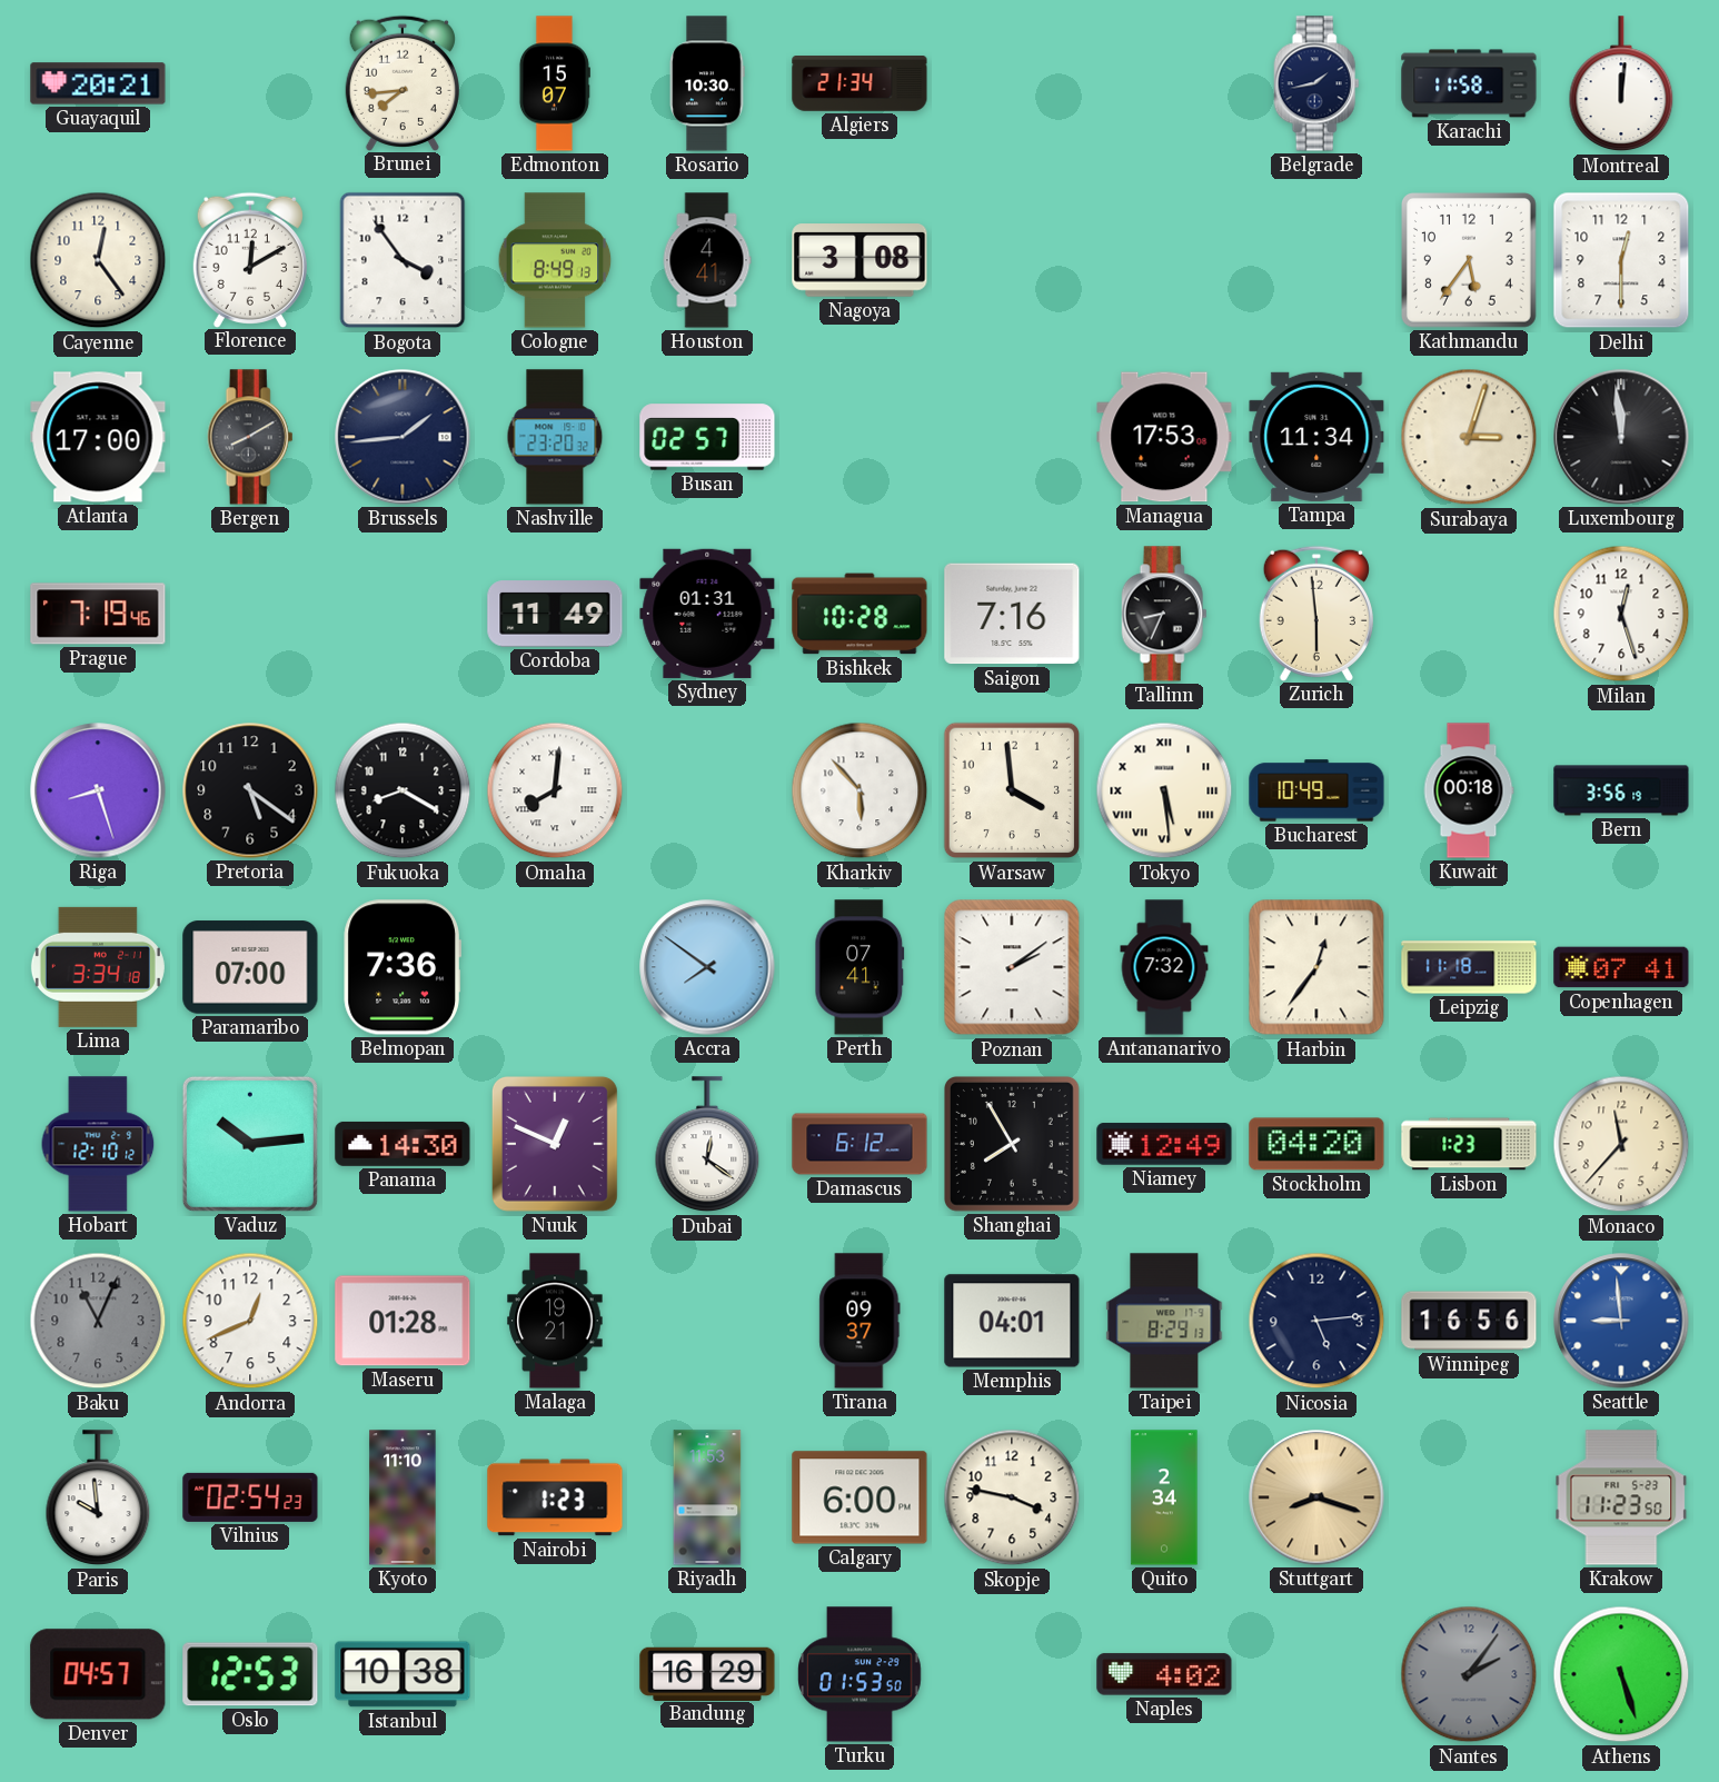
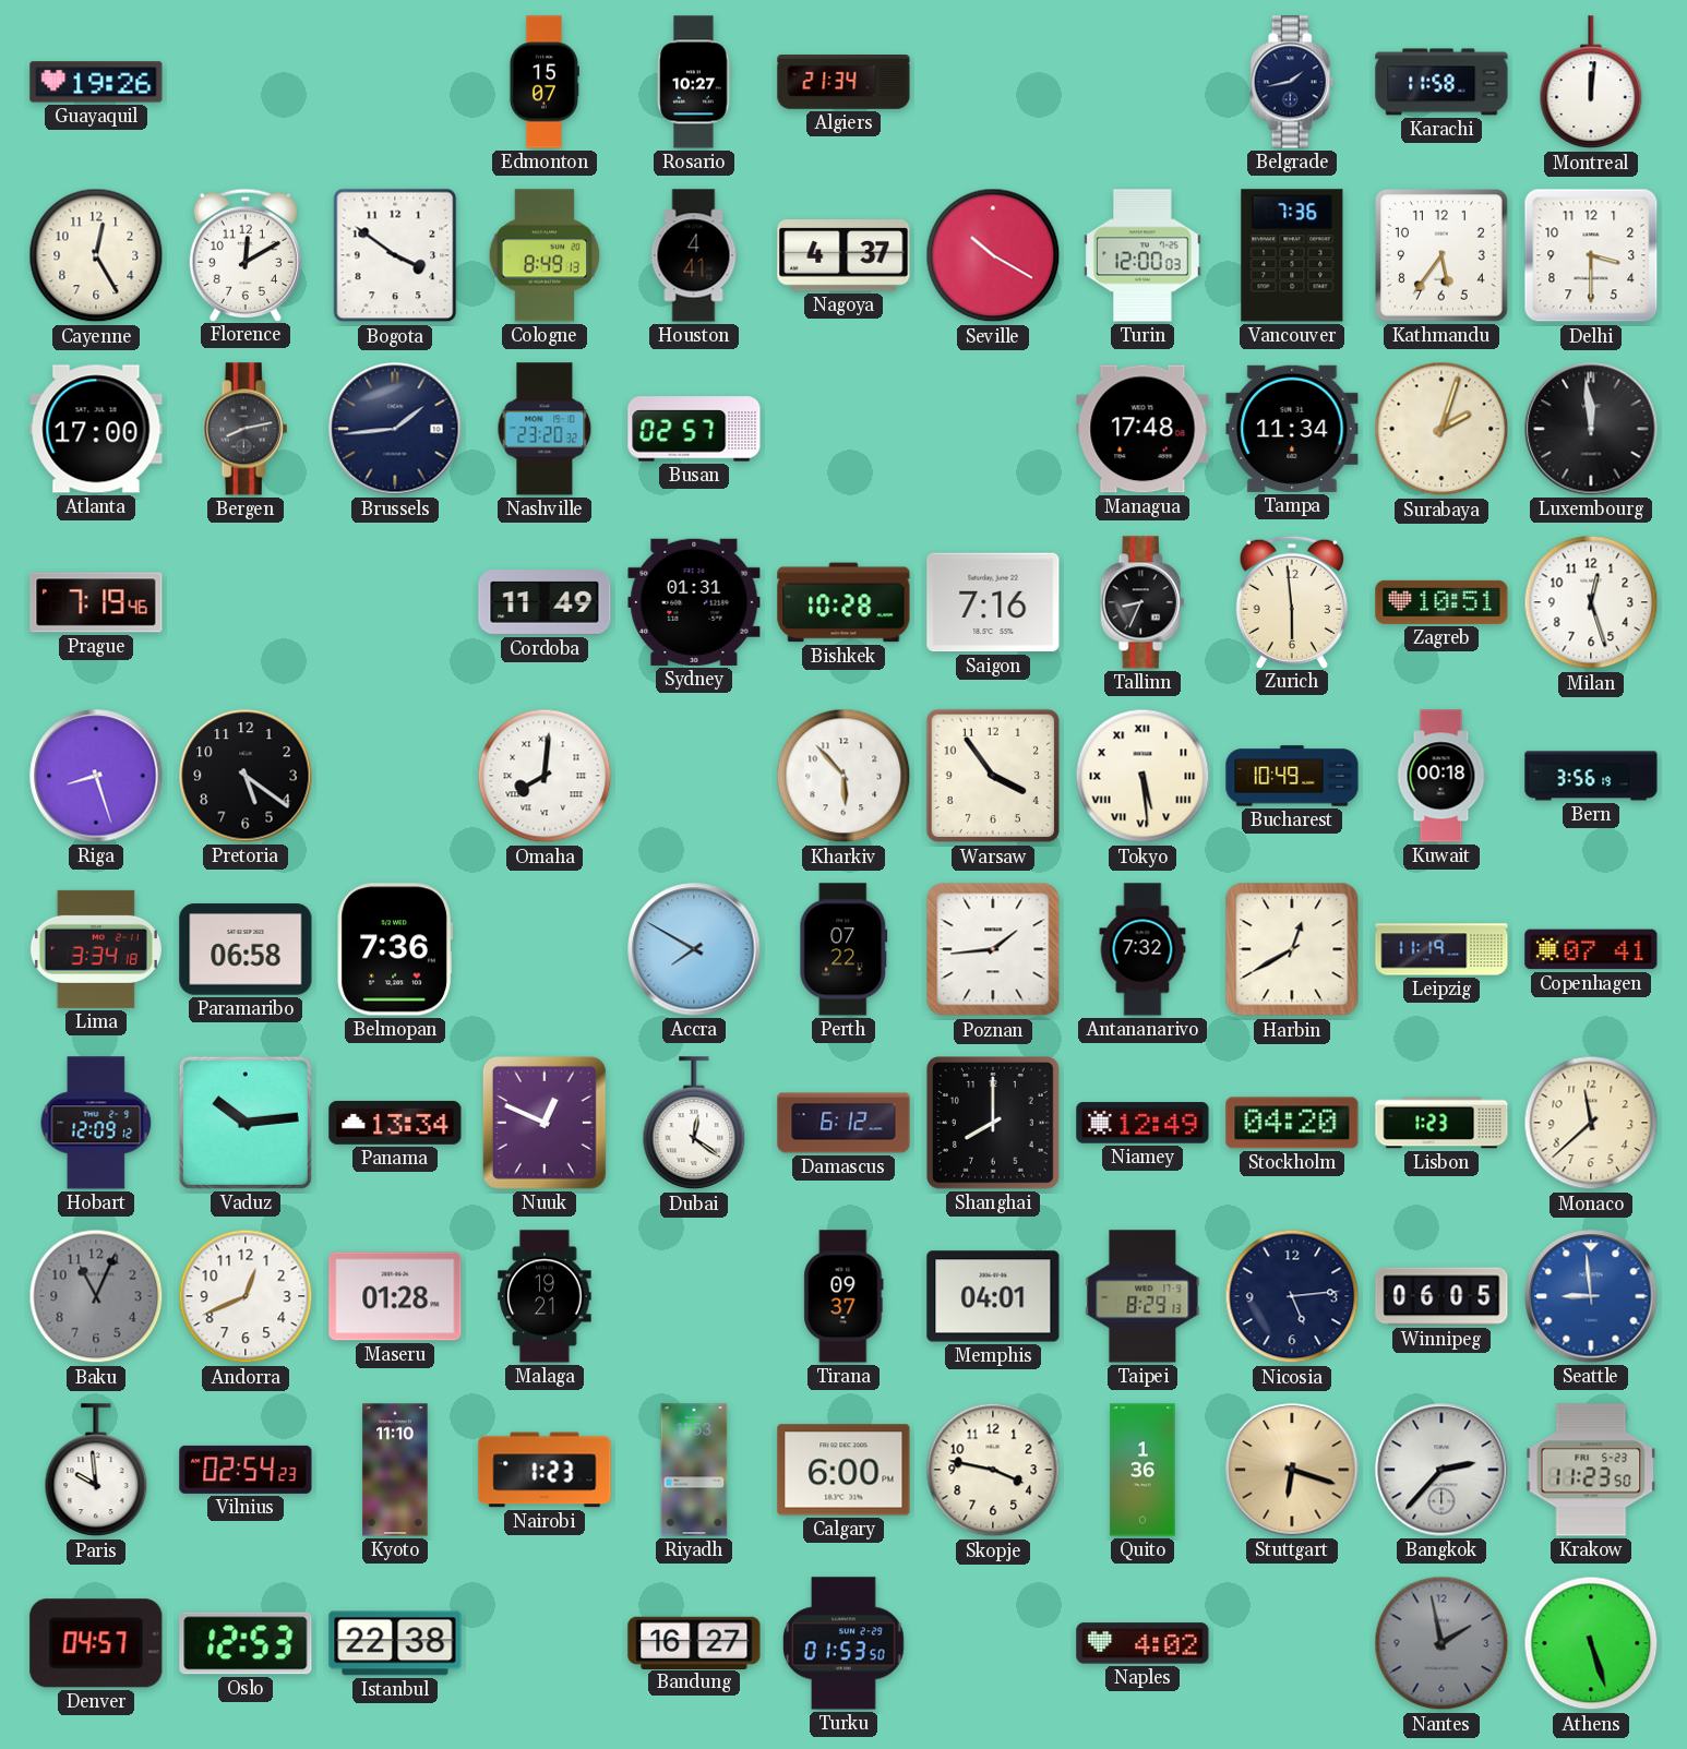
Guayaquil: 20:21 -> 19:26
Brunei: 7:44 -> none
Rosario: 10:30 -> 10:27
Cayenne: 12:24 -> 12:25
Bogota: 3:54 -> 3:51
Nagoya: 3:08 -> 4:37
Seville: none -> 10:20
Turin: none -> 12:00
Vancouver: none -> 7:36
Delhi: 12:30 -> 3:30
Bergen: 8:10 -> 8:13
Managua: 17:53 -> 17:48
Surabaya: 3:03 -> 2:03
Zagreb: none -> 10:51
Fukuoka: 8:20 -> none
Warsaw: 3:59 -> 3:54
Paramaribo: 07:00 -> 06:58
Accra: 7:51 -> 7:50
Perth: 07:41 -> 07:22
Poznan: 2:09 -> 1:44
Harbin: 12:36 -> 12:40
Leipzig: 11:18 -> 11:19
Hobart: 12:10 -> 12:09
Panama: 14:30 -> 13:34
Shanghai: 7:55 -> 8:00
Monaco: 11:37 -> 11:38
Winnipeg: 16:56 -> 06:05
Quito: 2:34 -> 1:36
Stuttgart: 8:18 -> 6:18
Bangkok: none -> 2:37
Istanbul: 10:38 -> 22:38
Bandung: 16:29 -> 16:27
Nantes: 2:06 -> 1:58
